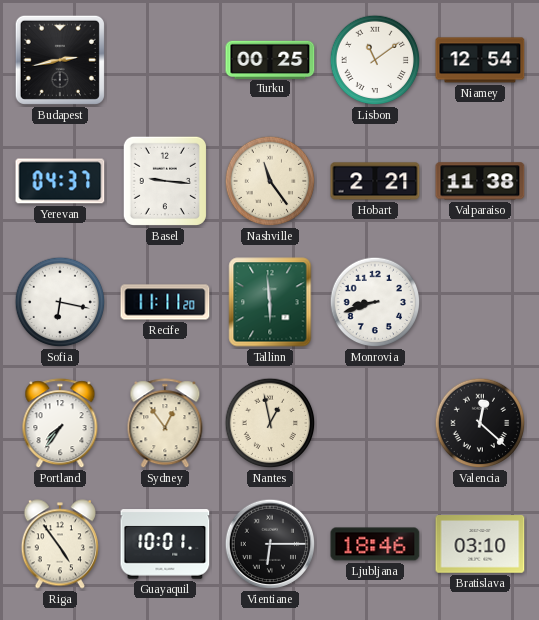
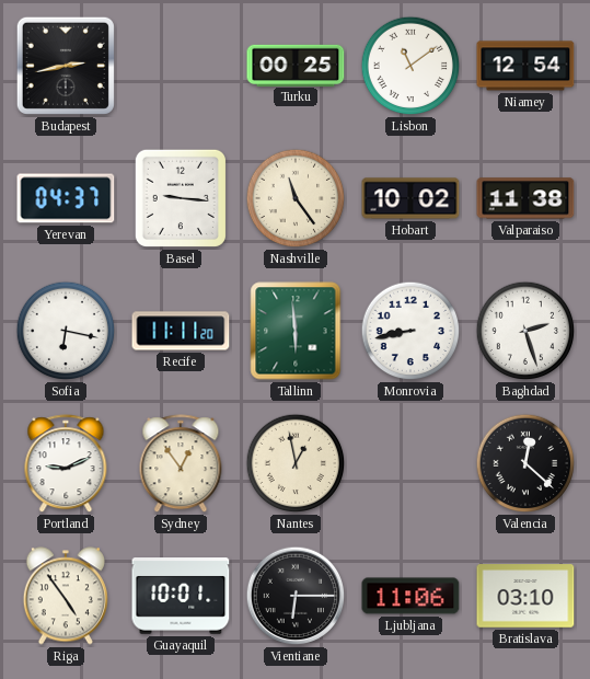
Hobart: 2:21 -> 10:02
Monrovia: 8:42 -> 8:43
Baghdad: none -> 2:27
Portland: 7:36 -> 9:11
Ljubljana: 18:46 -> 11:06
